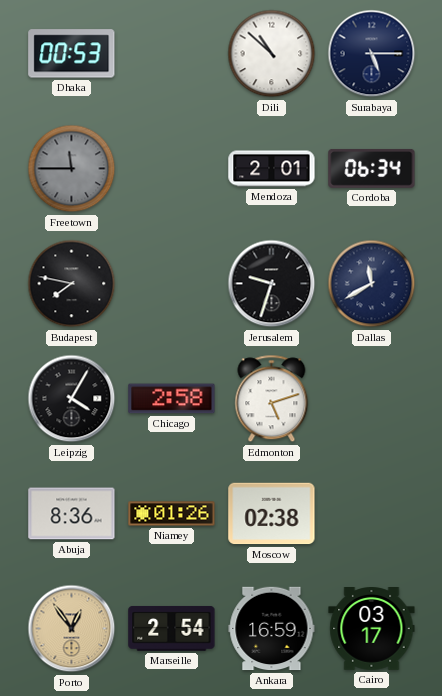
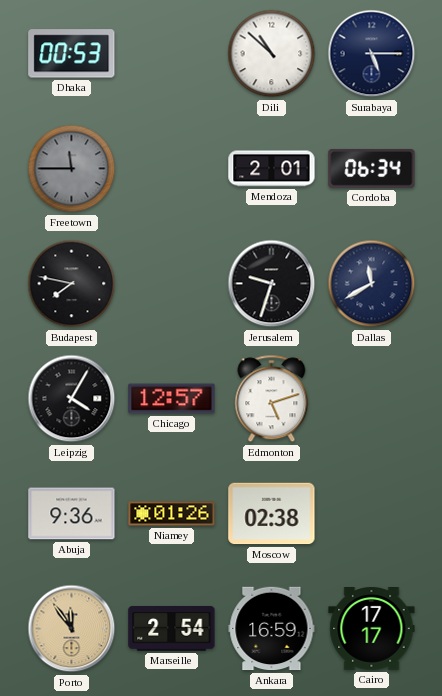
Chicago: 2:58 -> 12:57
Abuja: 8:36 -> 9:36
Porto: 12:54 -> 11:54
Cairo: 03:17 -> 17:17
